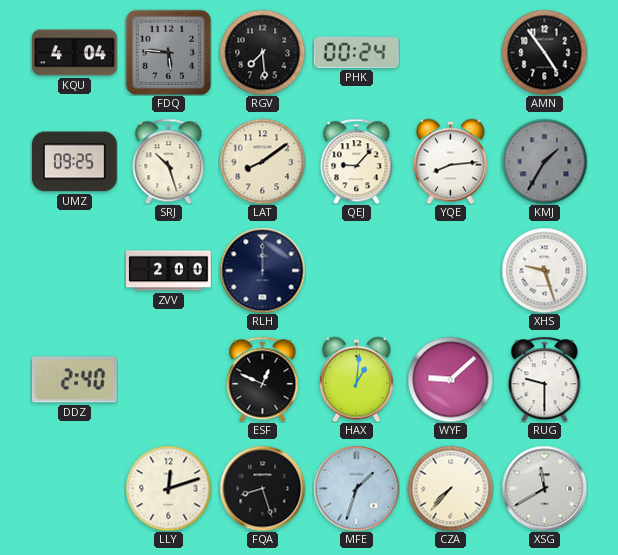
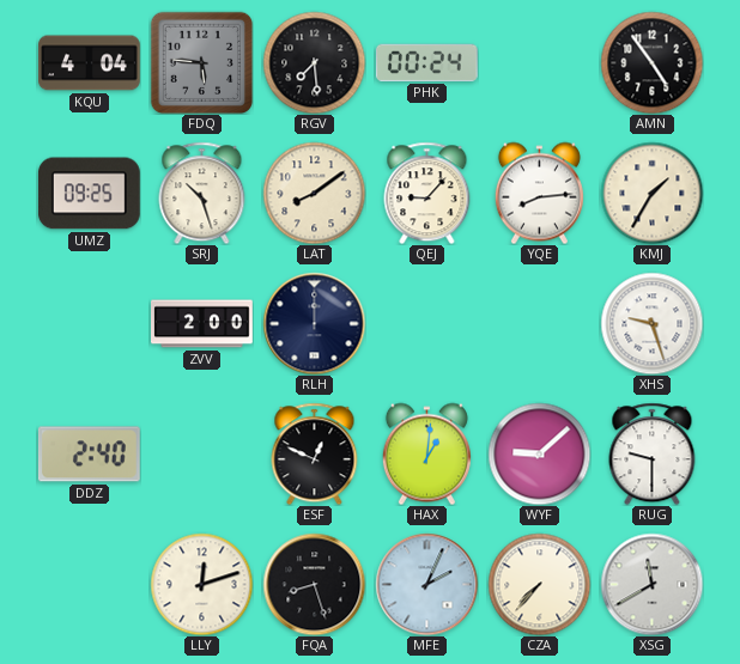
KMJ dial: grey -> cream
MFE: 1:33 -> 2:04
